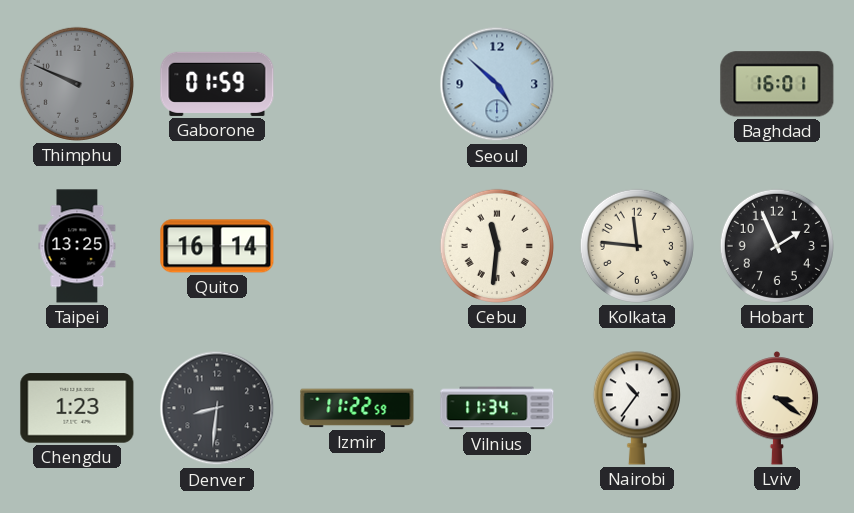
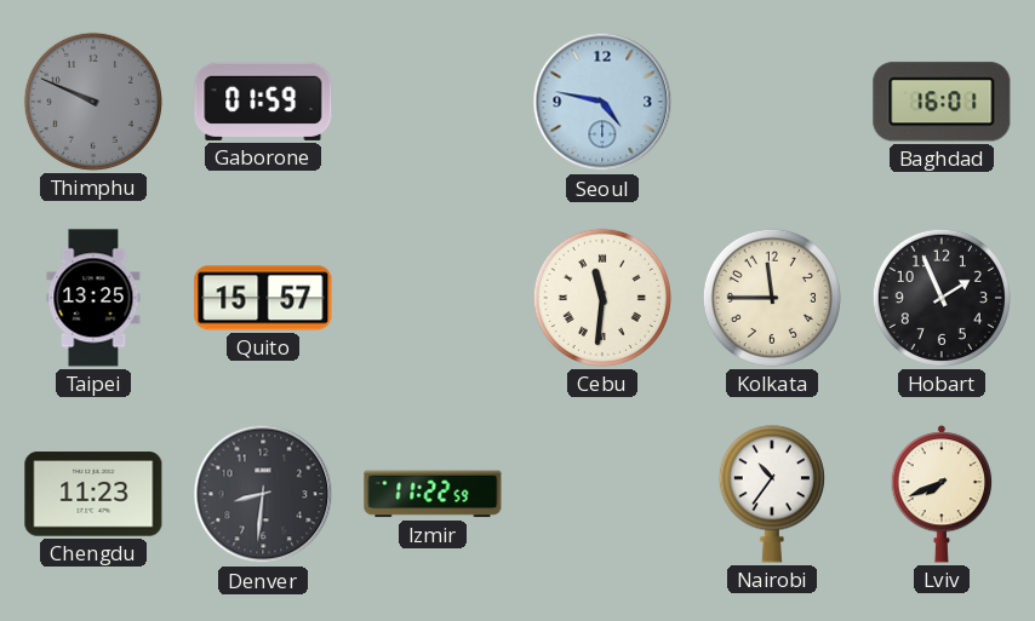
Seoul: 4:52 -> 4:47
Quito: 16:14 -> 15:57
Kolkata: 11:46 -> 11:45
Chengdu: 1:23 -> 11:23
Vilnius: 11:34 -> none
Lviv: 3:21 -> 7:41
